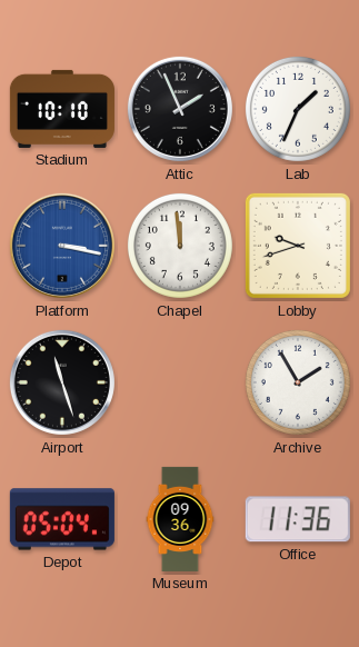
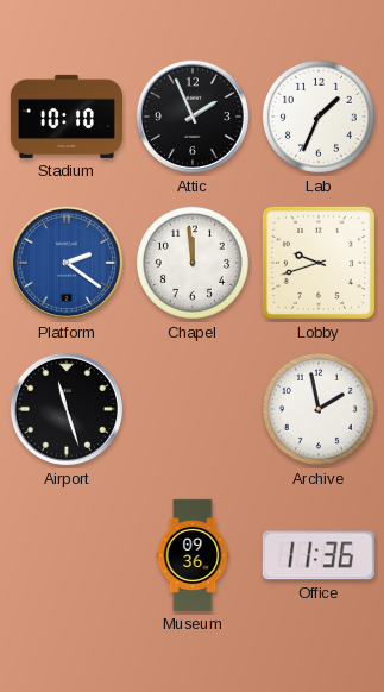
Platform: 3:17 -> 2:21
Archive: 1:55 -> 1:58
Depot: 05:04 -> none
